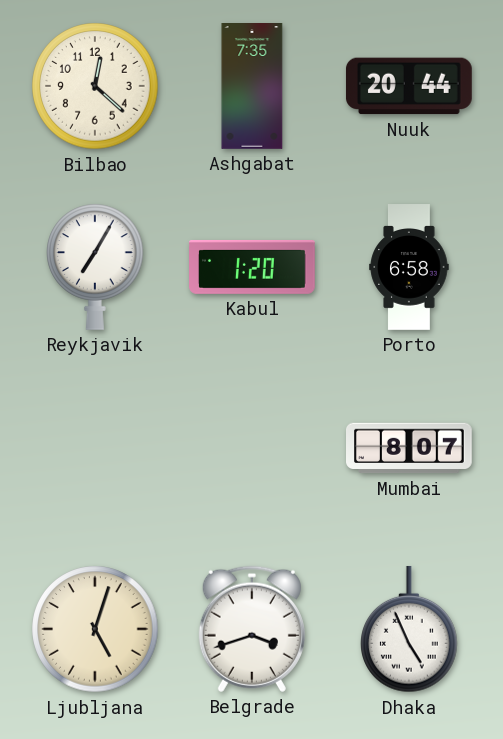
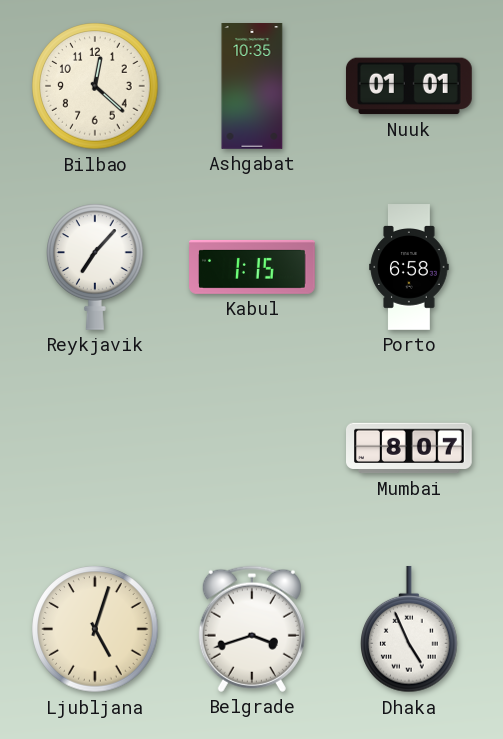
Ashgabat: 7:35 -> 10:35
Nuuk: 20:44 -> 01:01
Reykjavik: 7:05 -> 7:07
Kabul: 1:20 -> 1:15
